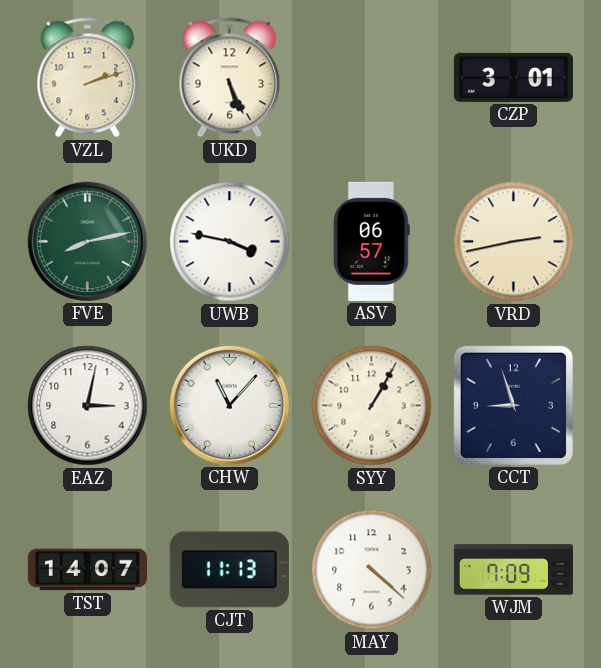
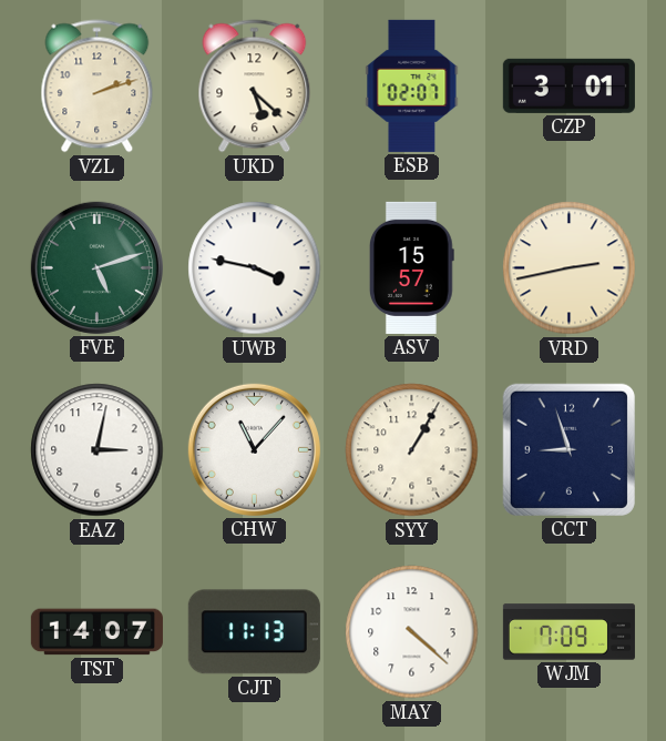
UKD: 5:26 -> 5:22
ESB: none -> 02:07
FVE: 8:13 -> 5:12
ASV: 06:57 -> 15:57
